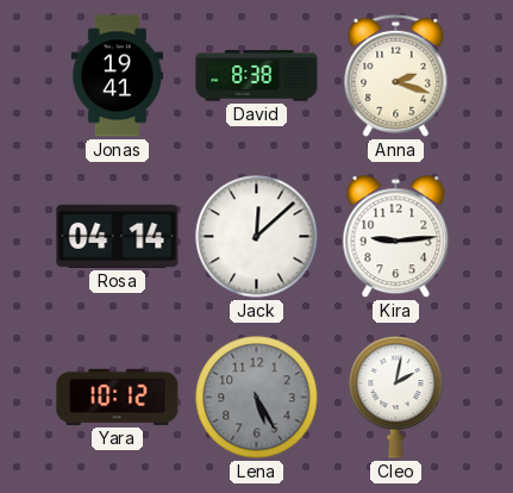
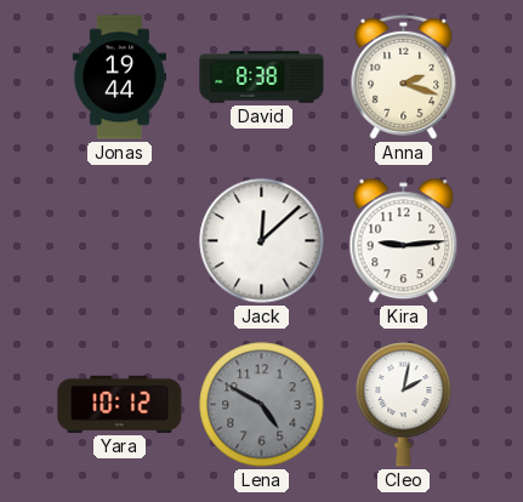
Jonas: 19:41 -> 19:44
Rosa: 04:14 -> none
Lena: 5:25 -> 4:50
